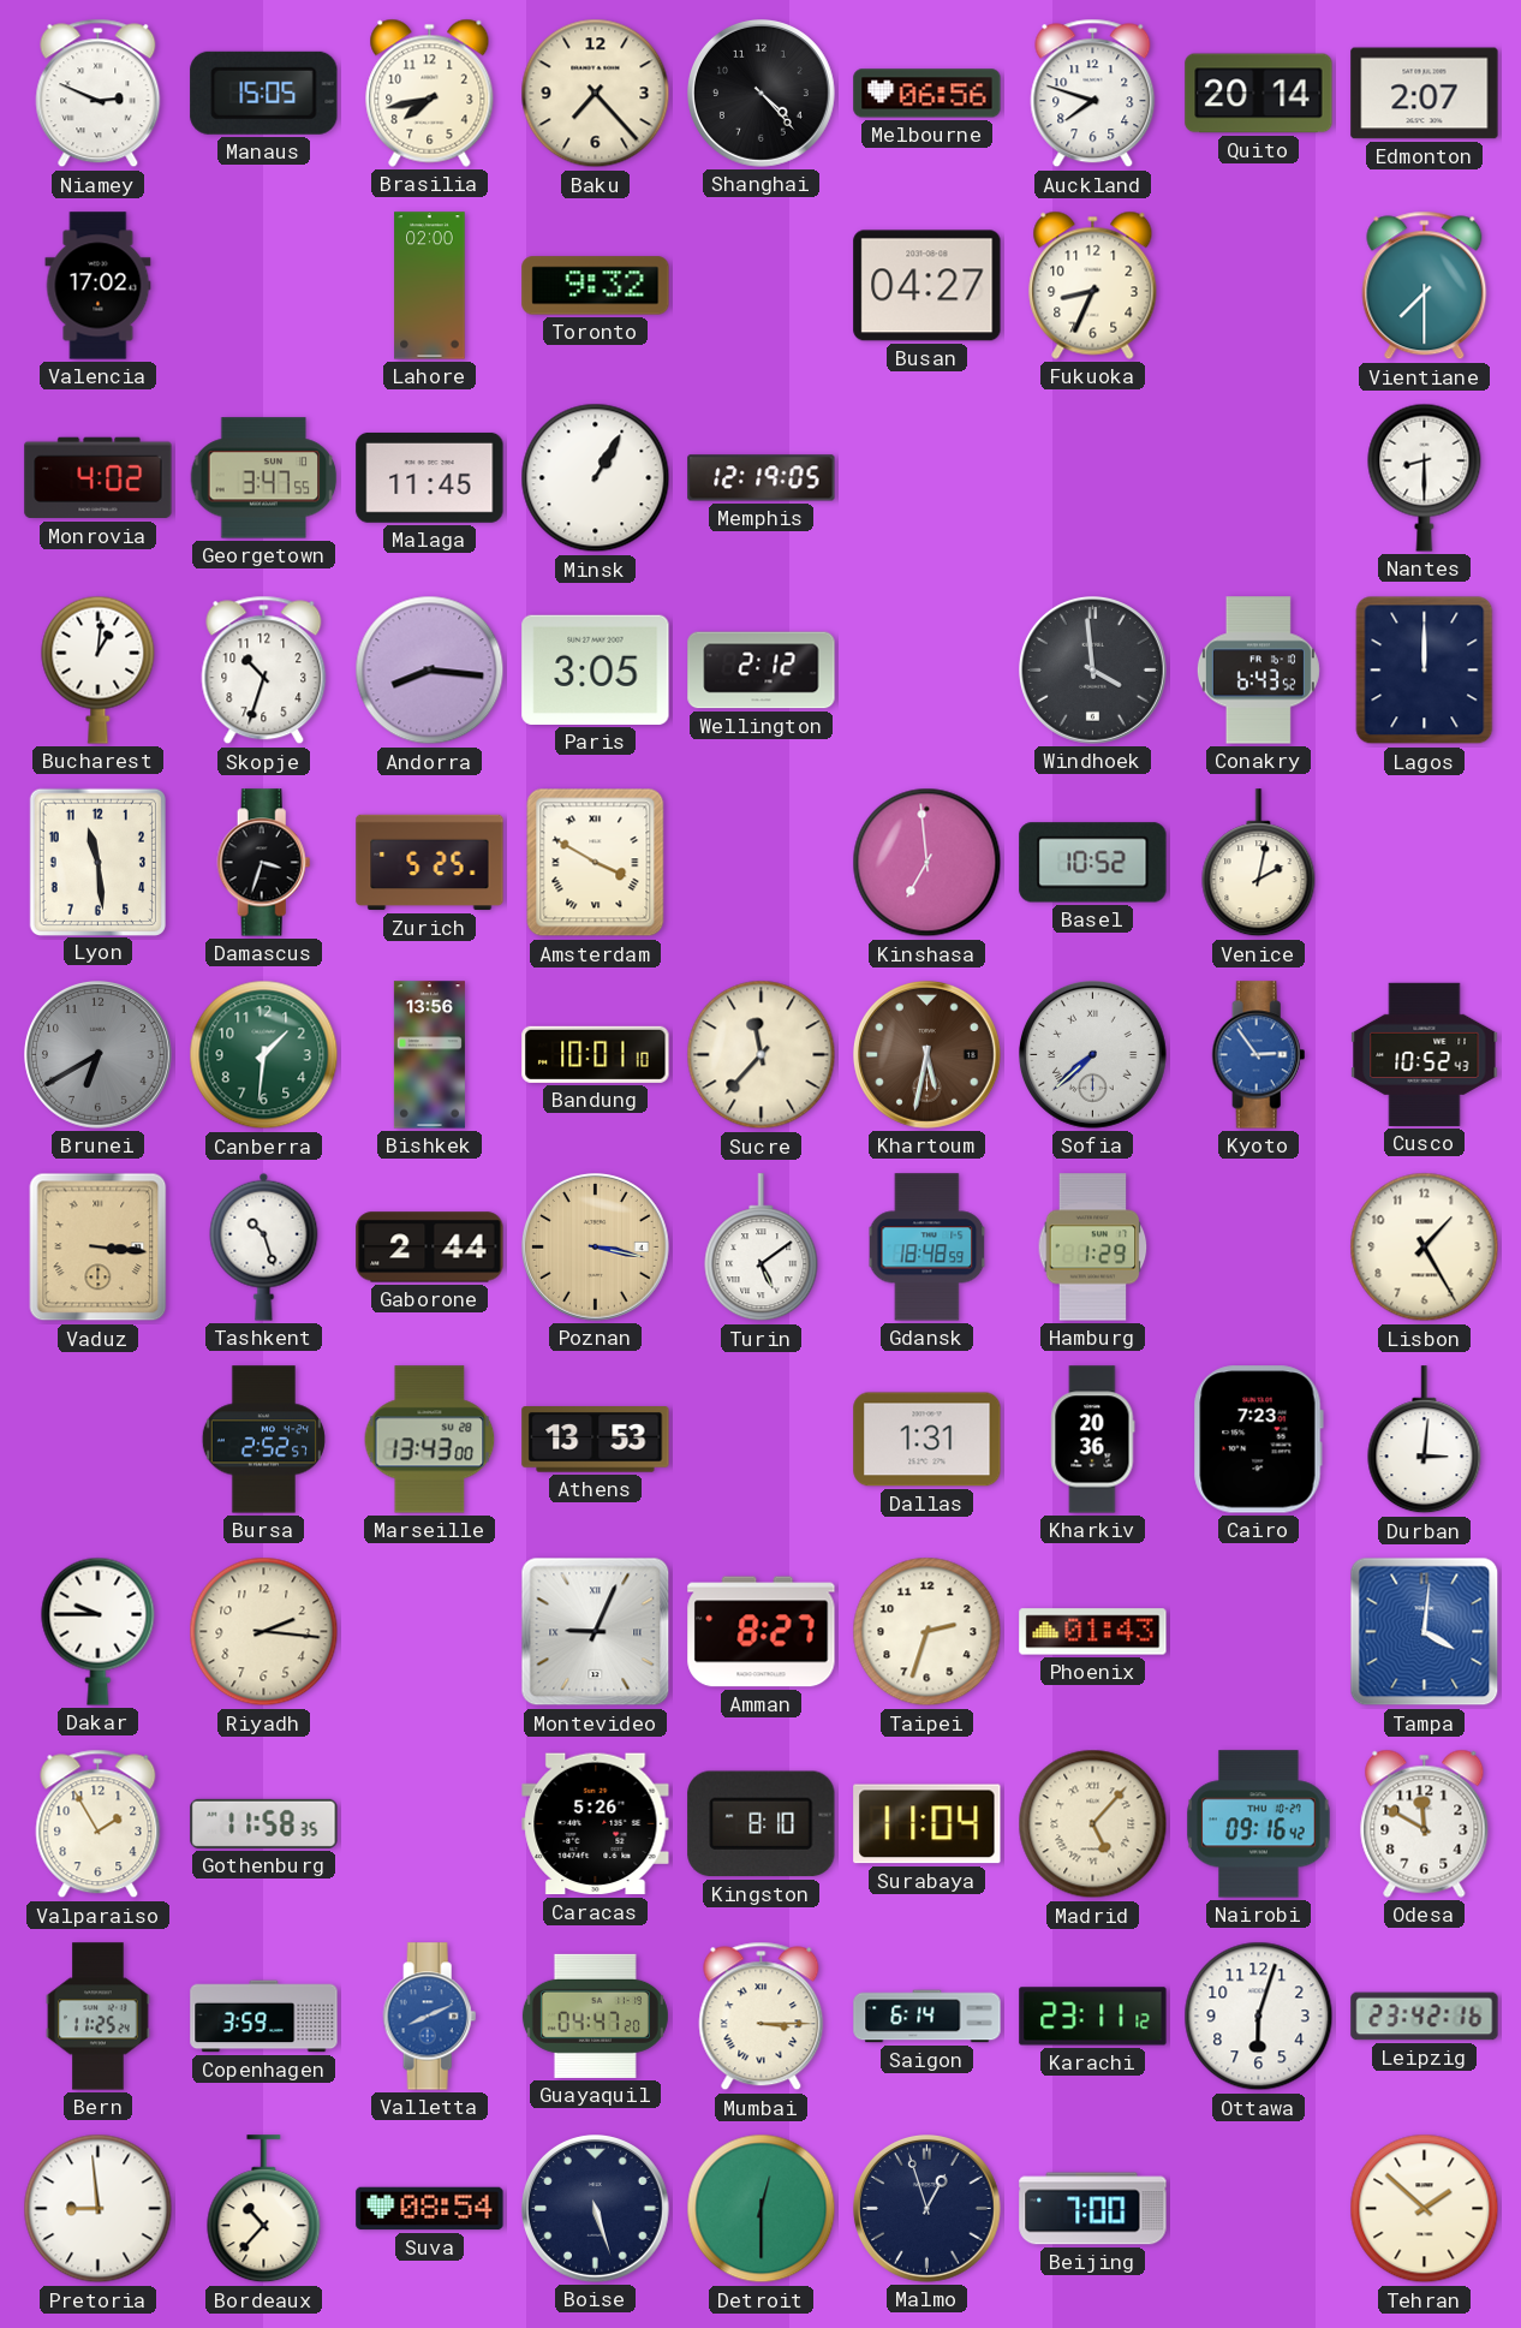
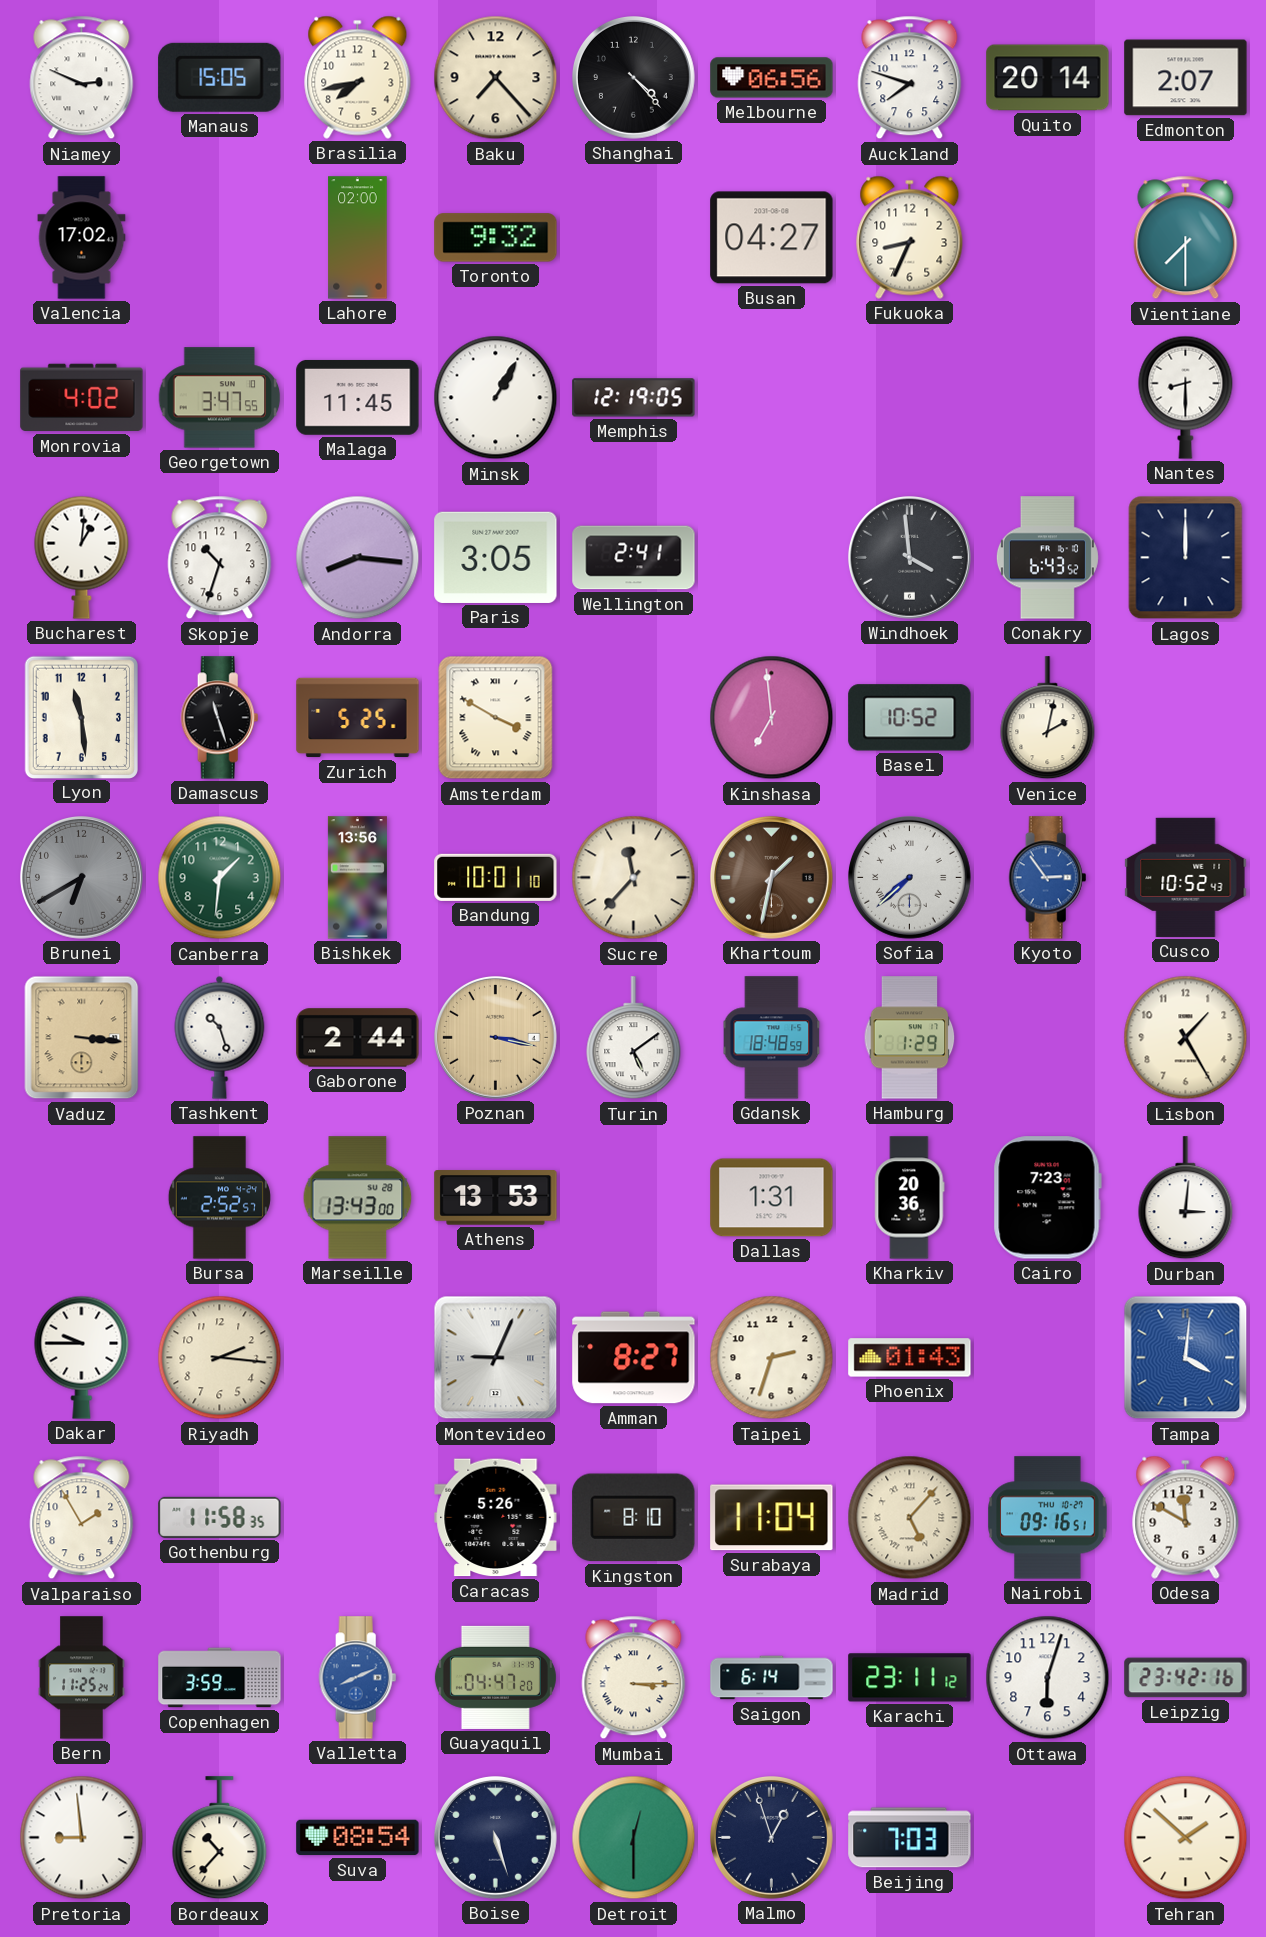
Wellington: 2:12 -> 2:41
Damascus: 3:33 -> 11:27
Khartoum: 5:32 -> 1:32
Nairobi: 09:16:42 -> 09:16:51
Beijing: 7:00 -> 7:03
